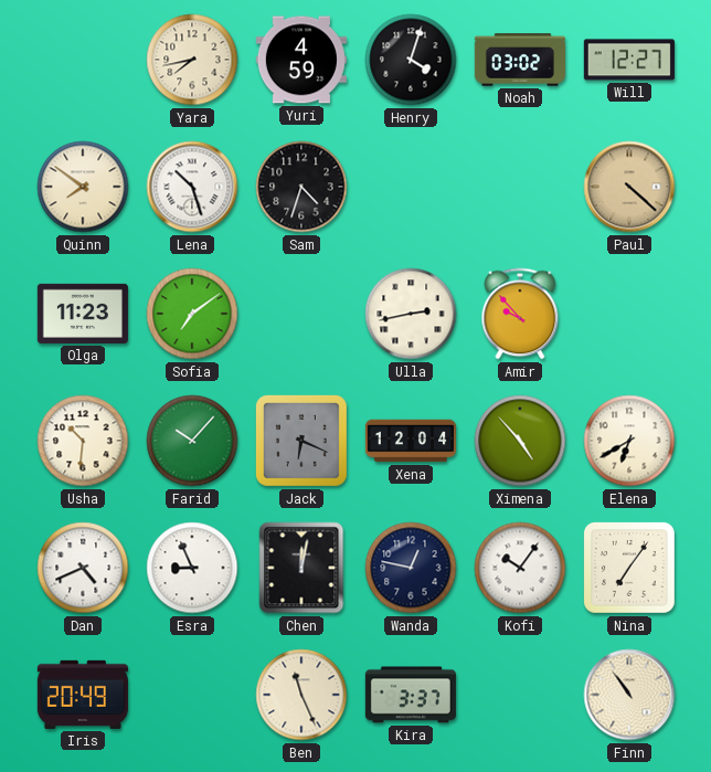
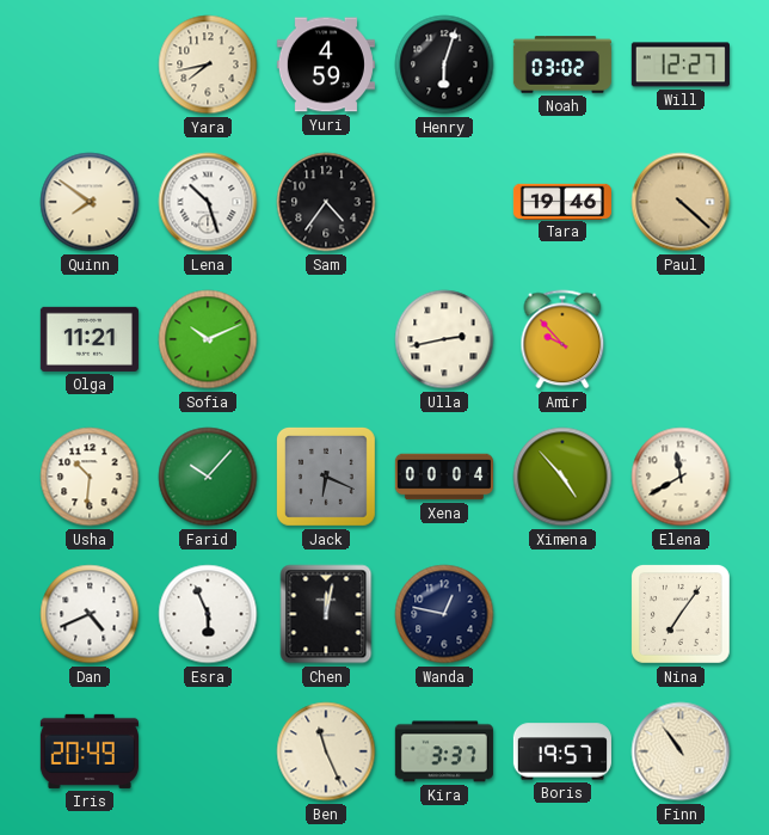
Henry: 4:03 -> 6:03
Sam: 4:33 -> 4:36
Tara: none -> 19:46
Olga: 11:23 -> 11:21
Sofia: 7:09 -> 10:11
Xena: 12:04 -> 00:04
Elena: 6:40 -> 11:40
Esra: 8:56 -> 5:56
Kofi: 10:06 -> none
Boris: none -> 19:57
